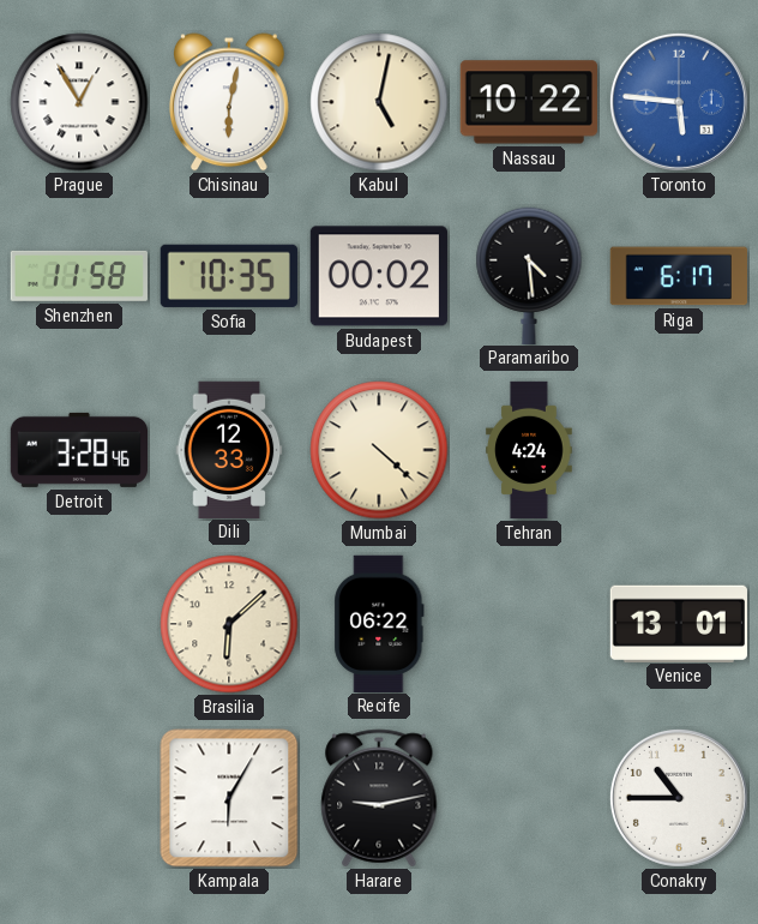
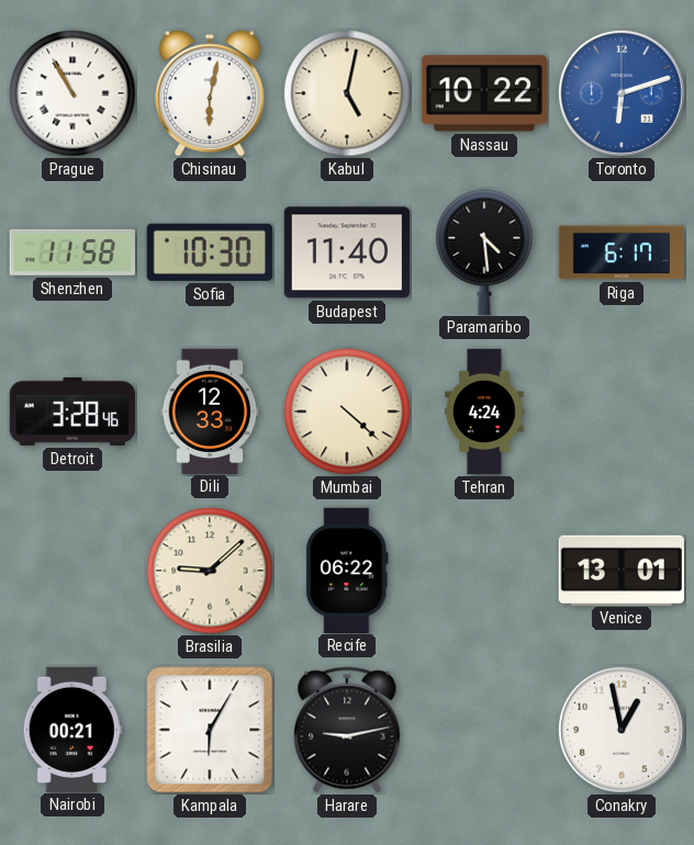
Prague: 12:55 -> 10:55
Toronto: 5:46 -> 6:12
Sofia: 10:35 -> 10:30
Budapest: 00:02 -> 11:40
Brasilia: 6:08 -> 9:08
Nairobi: none -> 00:21
Conakry: 10:45 -> 12:58
